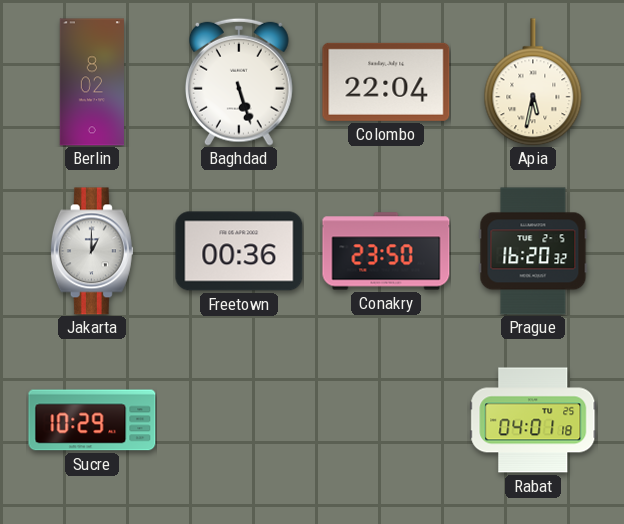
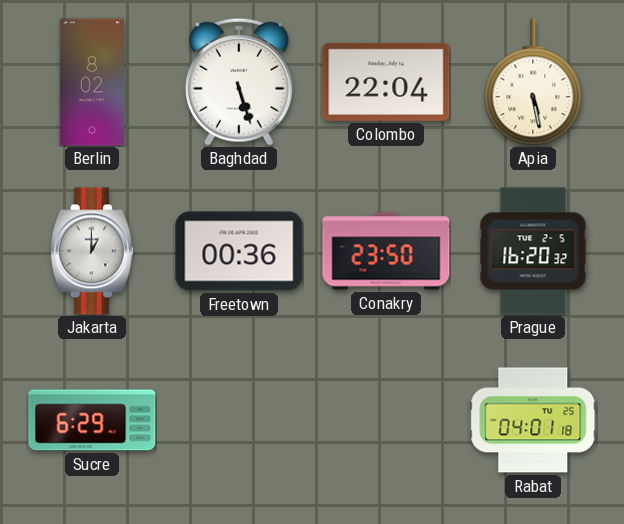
Apia: 5:32 -> 5:28
Sucre: 10:29 -> 6:29
